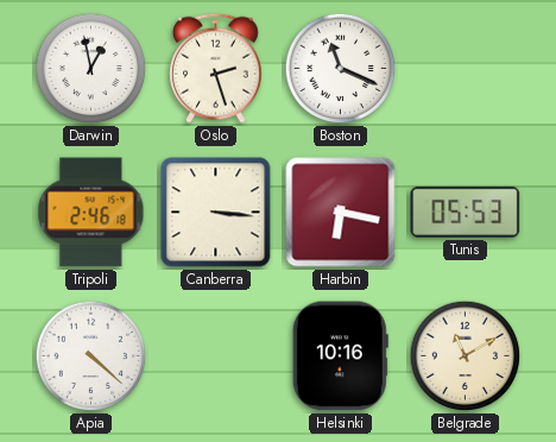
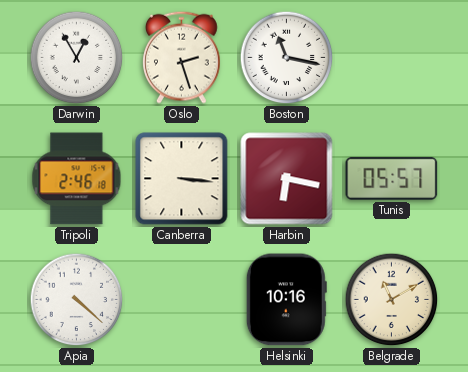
Darwin: 12:58 -> 12:55
Boston: 11:19 -> 11:17
Tunis: 05:53 -> 05:57
